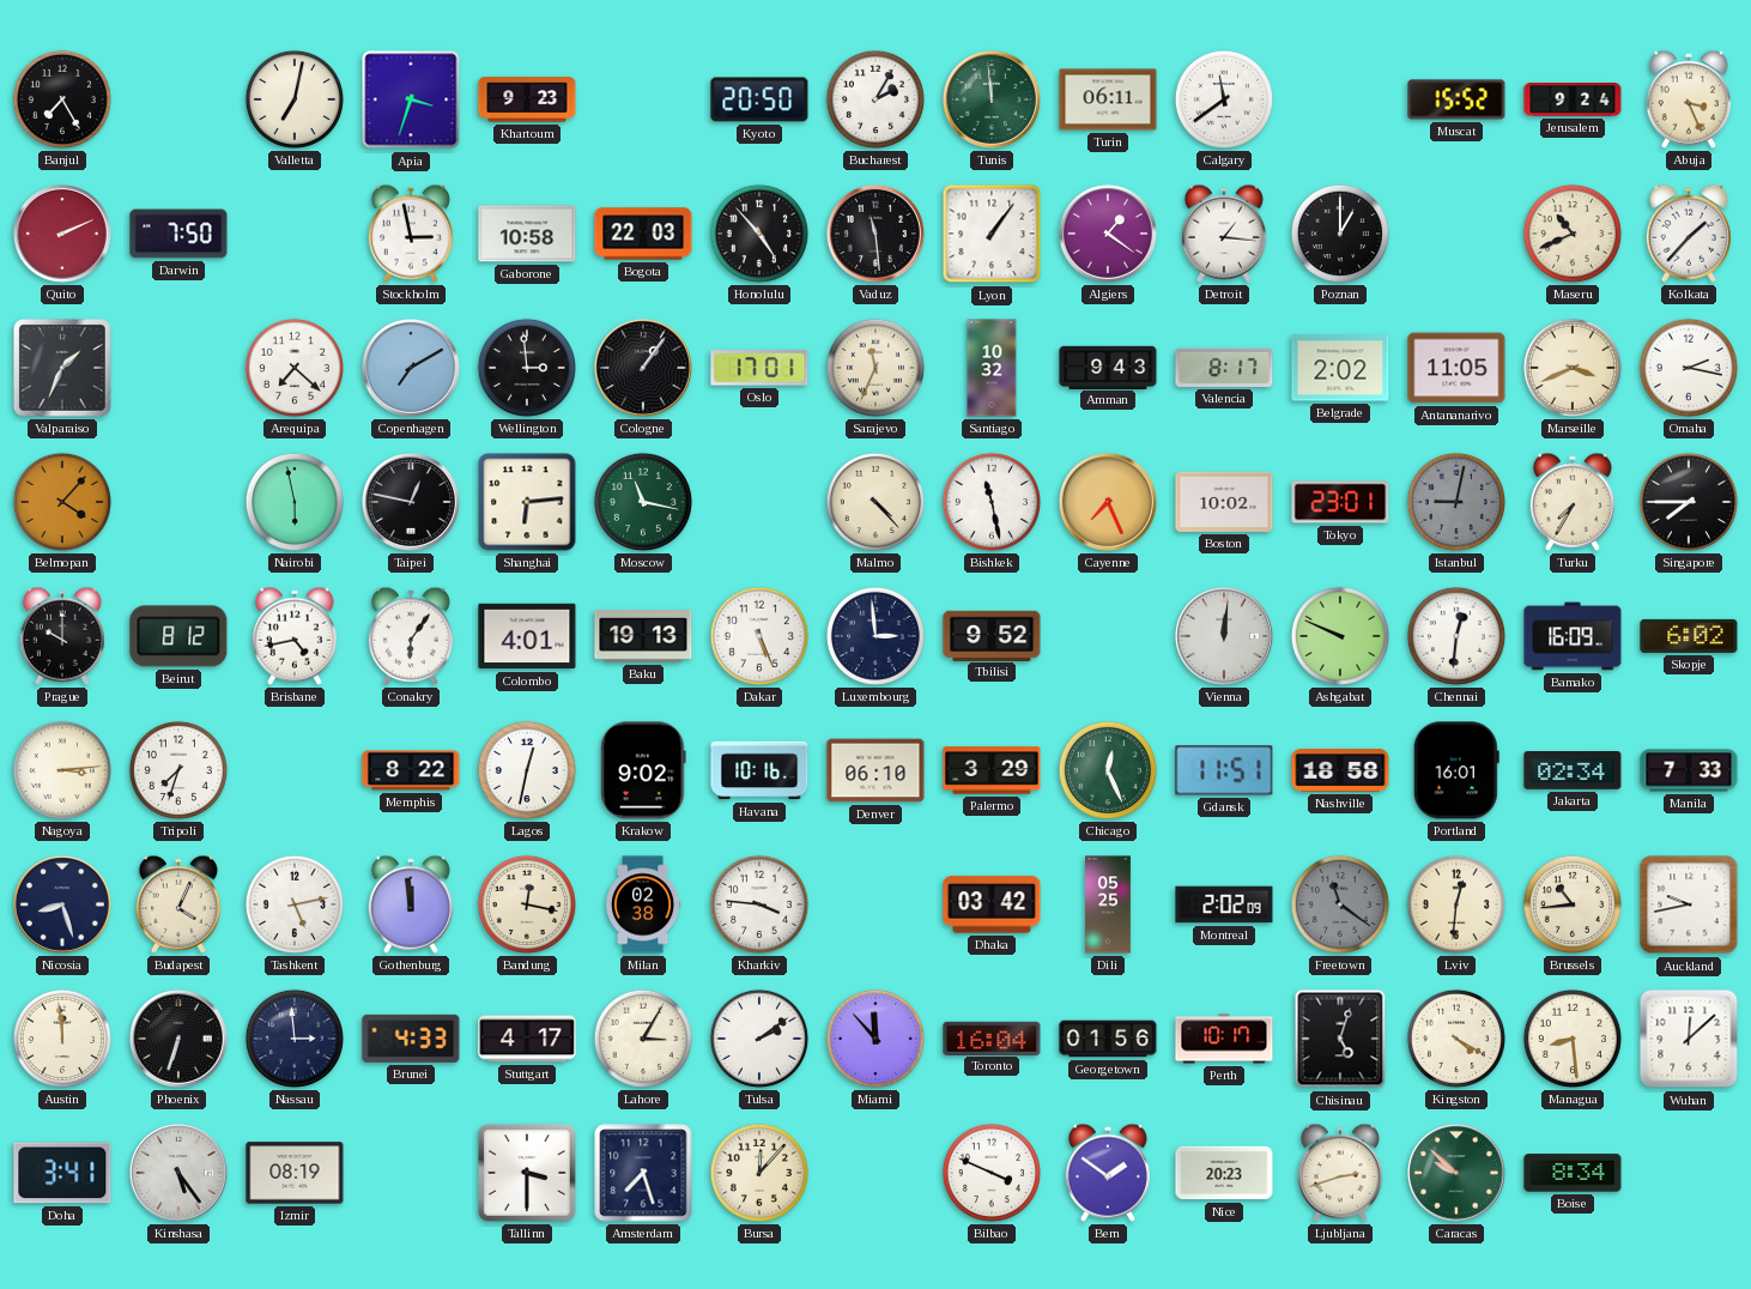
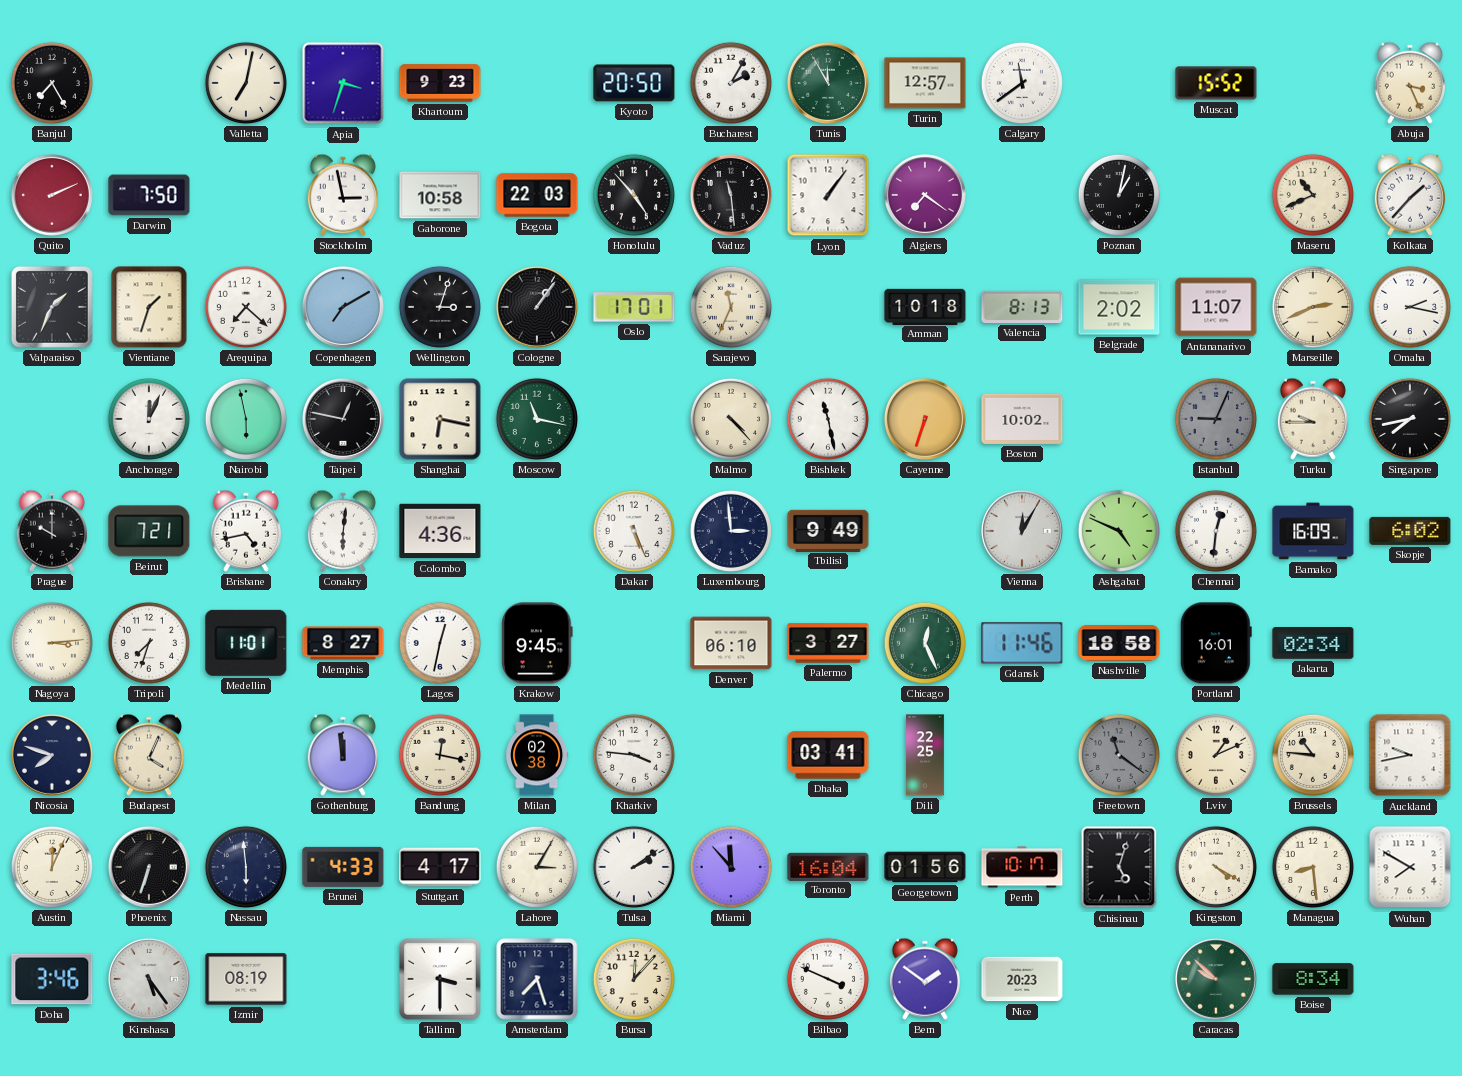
Tunis: 11:59 -> 11:55
Turin: 06:11 -> 12:57
Jerusalem: 9:24 -> none
Algiers: 1:21 -> 7:21
Detroit: 1:16 -> none
Poznan: 1:00 -> 1:02
Vientiane: none -> 1:33
Wellington: 2:59 -> 3:03
Santiago: 10:32 -> none
Amman: 9:43 -> 10:18
Valencia: 8:17 -> 8:13
Antananarivo: 11:05 -> 11:07
Marseille: 3:41 -> 2:41
Belmopan: 4:07 -> none
Anchorage: none -> 12:04
Shanghai: 6:14 -> 6:17
Cayenne: 7:26 -> 6:33
Tokyo: 23:01 -> none
Istanbul: 9:02 -> 9:04
Turku: 7:35 -> 9:45
Singapore: 7:45 -> 7:43
Beirut: 8:12 -> 7:21
Conakry: 6:06 -> 6:01
Colombo: 4:01 -> 4:36
Baku: 19:13 -> none
Tbilisi: 9:52 -> 9:49
Vienna: 12:01 -> 12:05
Ashgabat: 9:49 -> 4:49
Medellin: none -> 11:01
Memphis: 8:22 -> 8:27
Krakow: 9:02 -> 9:45
Havana: 10:16 -> none
Palermo: 3:29 -> 3:27
Gdansk: 11:51 -> 11:46
Manila: 7:33 -> none
Nicosia: 8:27 -> 7:48
Tashkent: 5:13 -> none
Dhaka: 03:42 -> 03:41
Dili: 05:25 -> 22:25
Montreal: 2:02 -> none
Lviv: 12:31 -> 1:11
Brussels: 10:44 -> 10:46
Austin: 11:59 -> 12:04
Nassau: 2:59 -> 5:59
Wuhan: 12:08 -> 7:50
Doha: 3:41 -> 3:46
Ljubljana: 2:42 -> none
